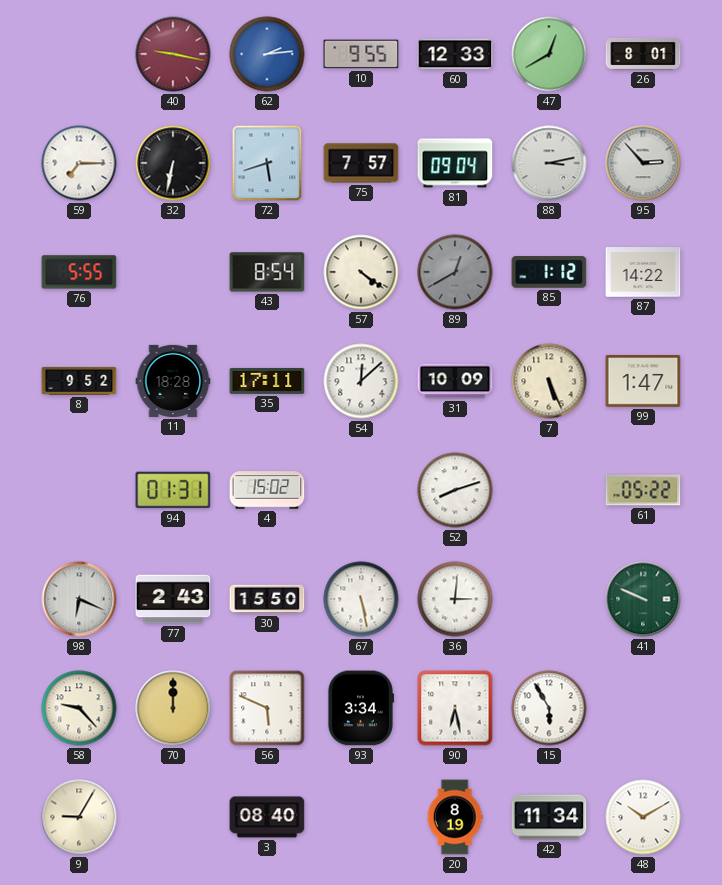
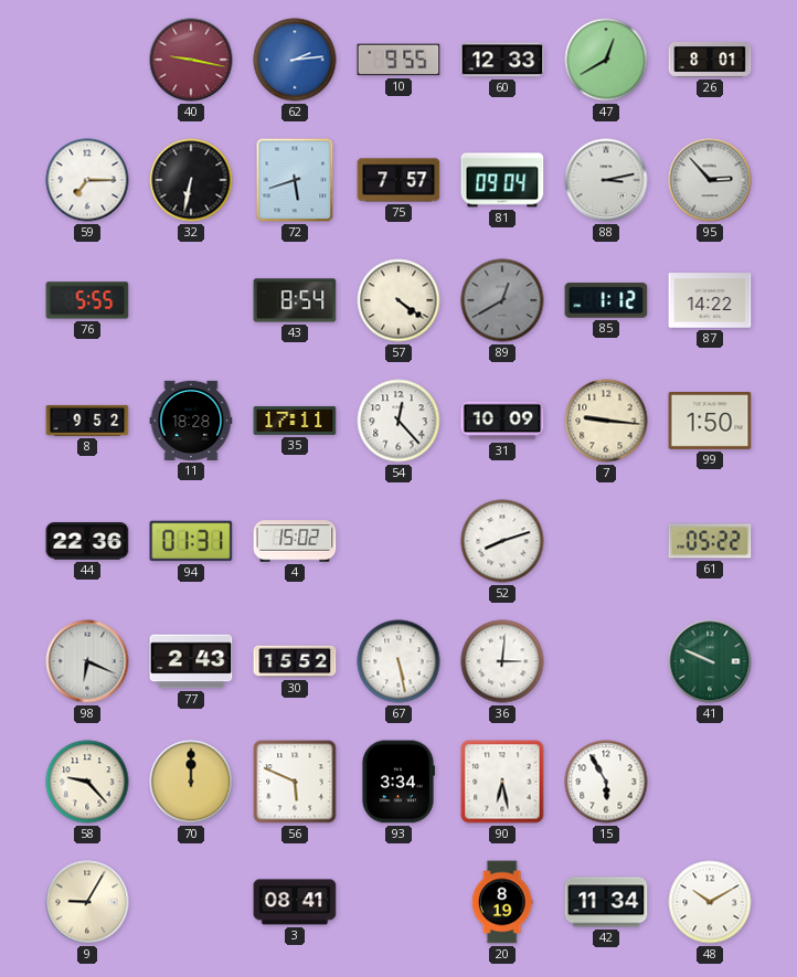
54: 12:08 -> 12:23
7: 5:26 -> 9:16
99: 1:47 -> 1:50
44: none -> 22:36
30: 15:50 -> 15:52
3: 08:40 -> 08:41
